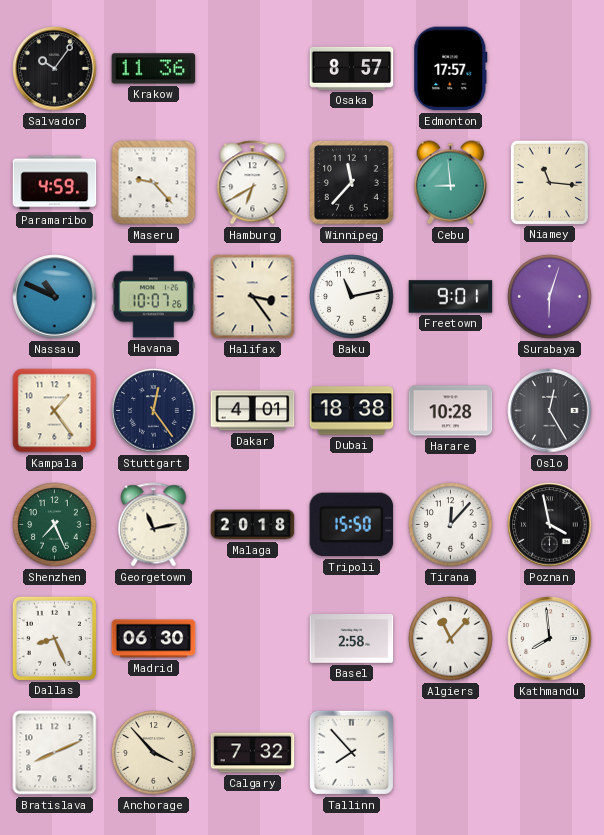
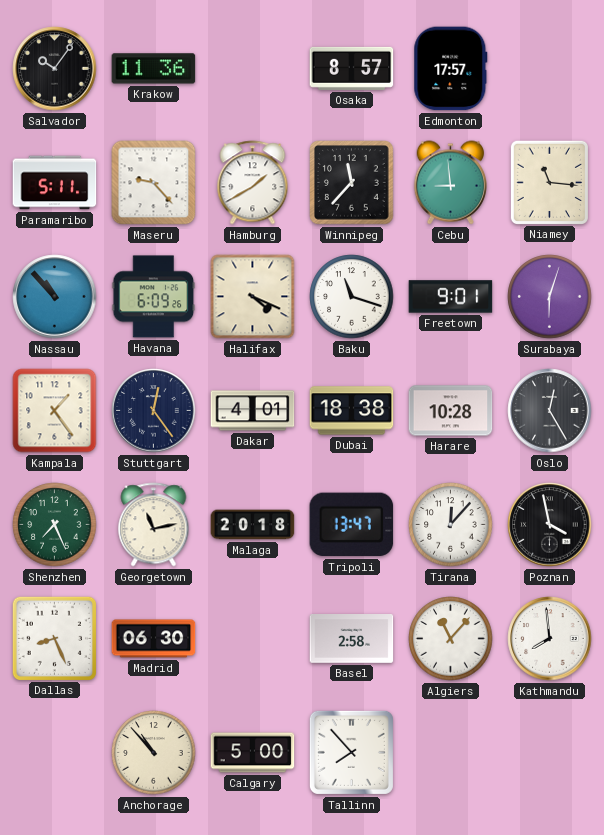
Paramaribo: 4:59 -> 5:11
Hamburg: 6:40 -> 1:40
Nassau: 10:49 -> 10:53
Havana: 10:07 -> 6:09
Halifax: 3:24 -> 4:19
Baku: 11:13 -> 11:18
Tripoli: 15:50 -> 13:47
Bratislava: 8:11 -> none
Anchorage: 3:53 -> 10:53
Calgary: 7:32 -> 5:00
